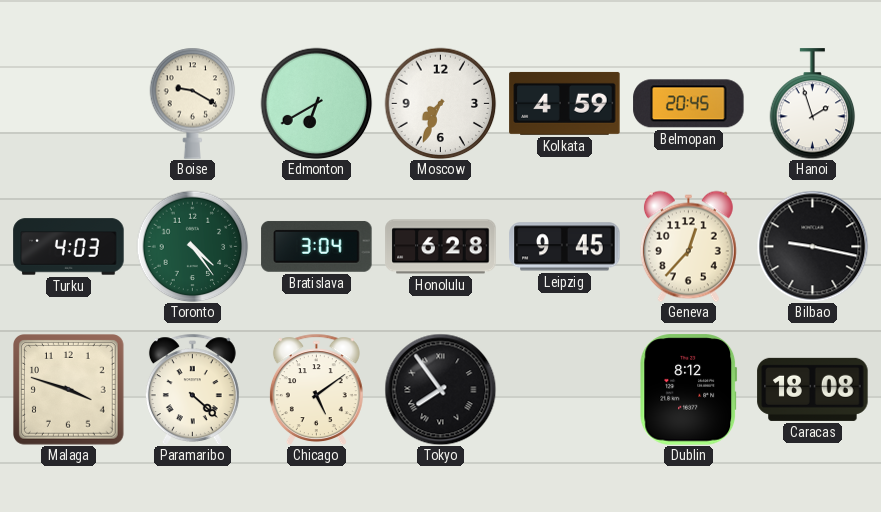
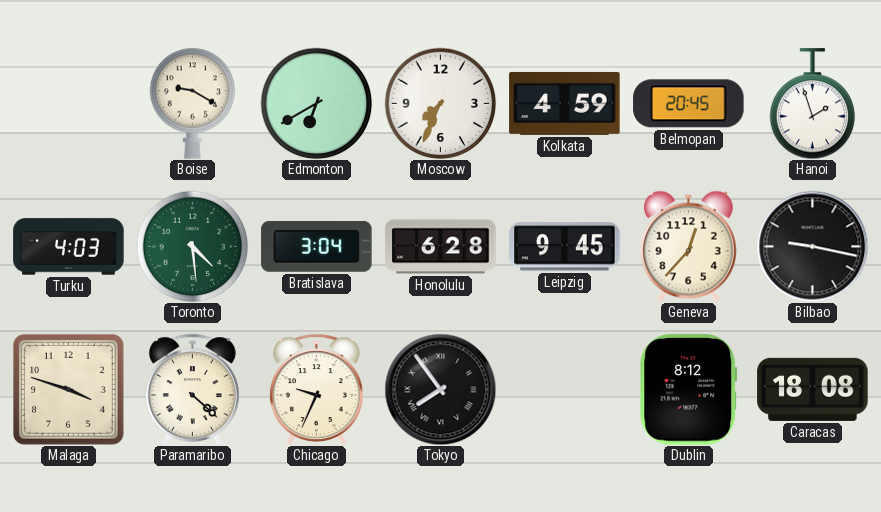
Toronto: 4:24 -> 4:29
Chicago: 5:09 -> 9:34
